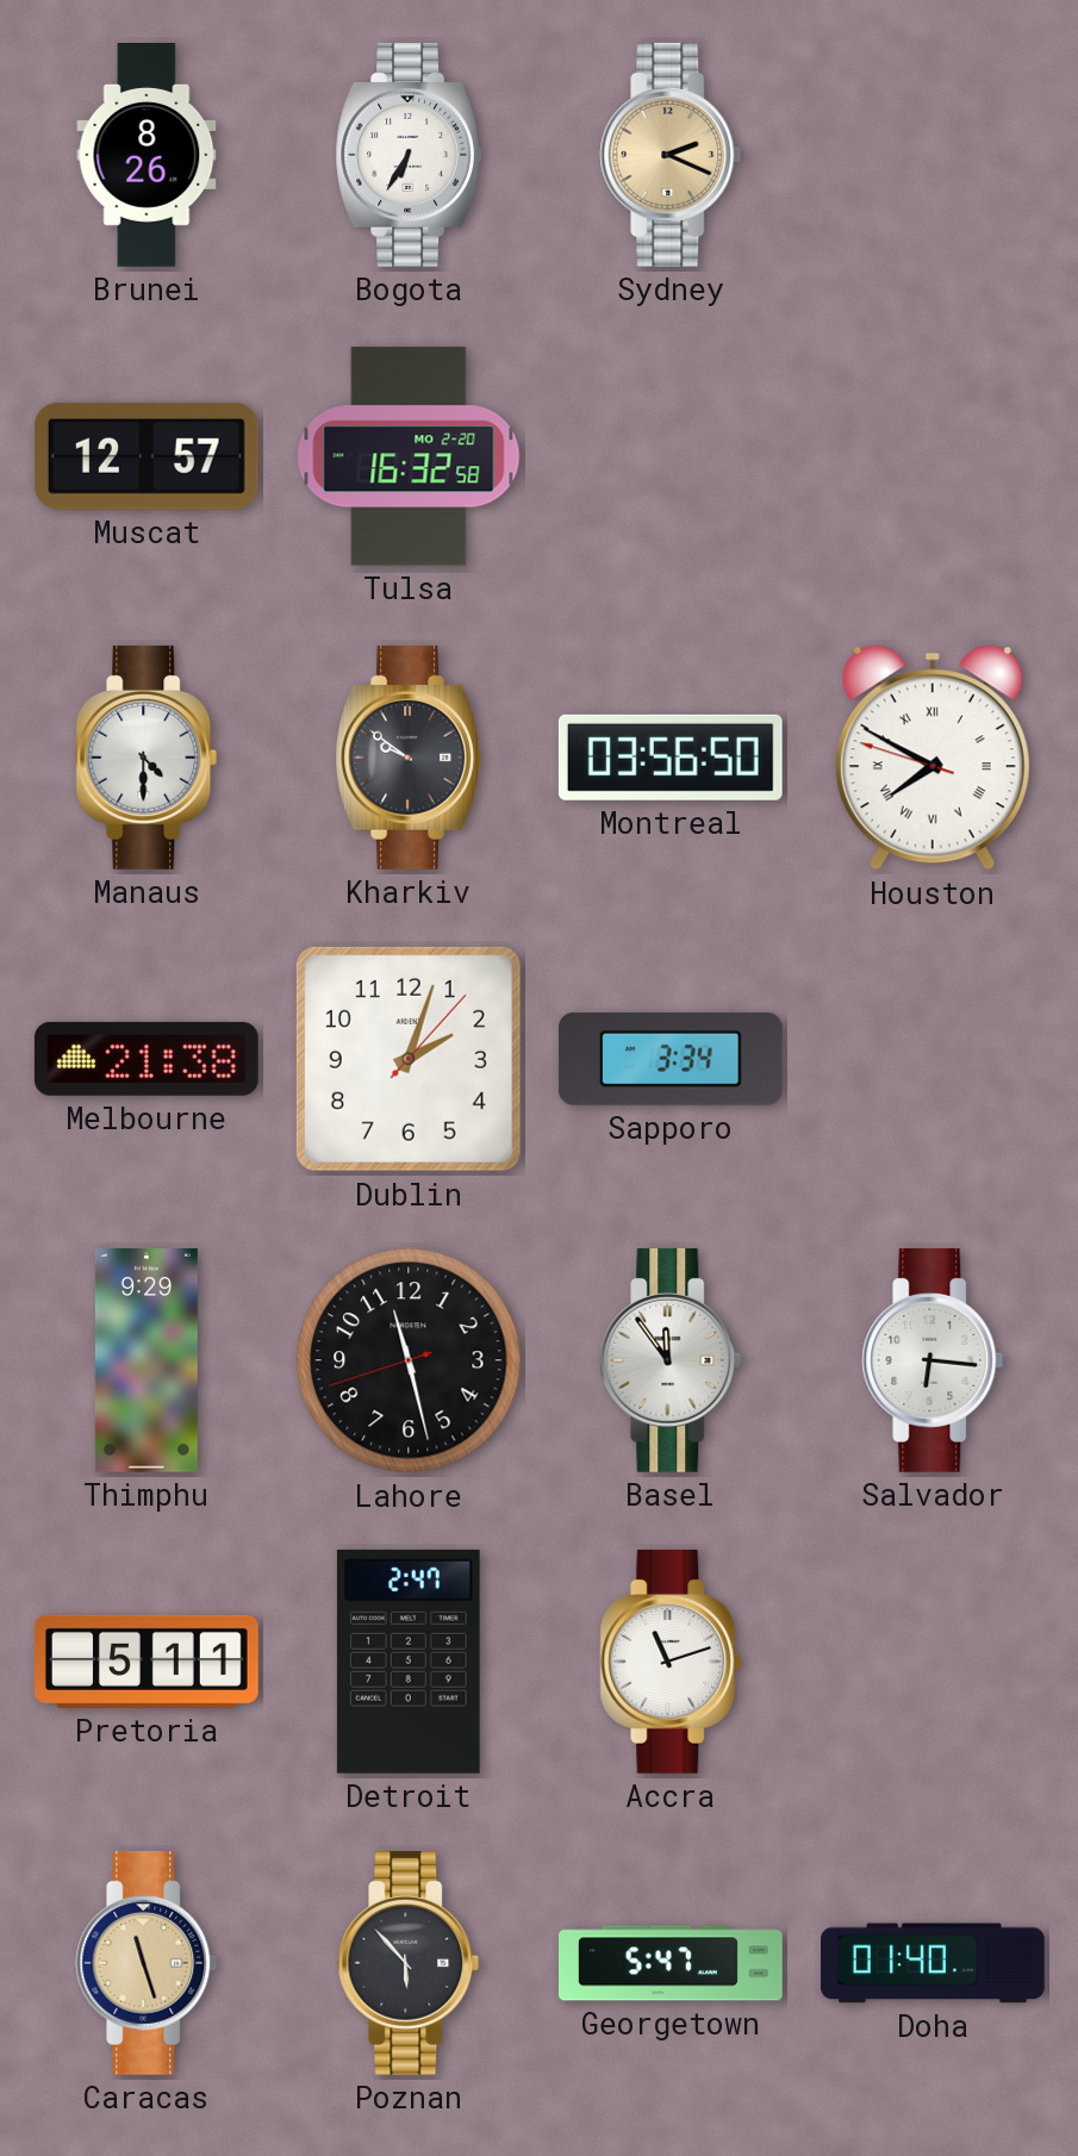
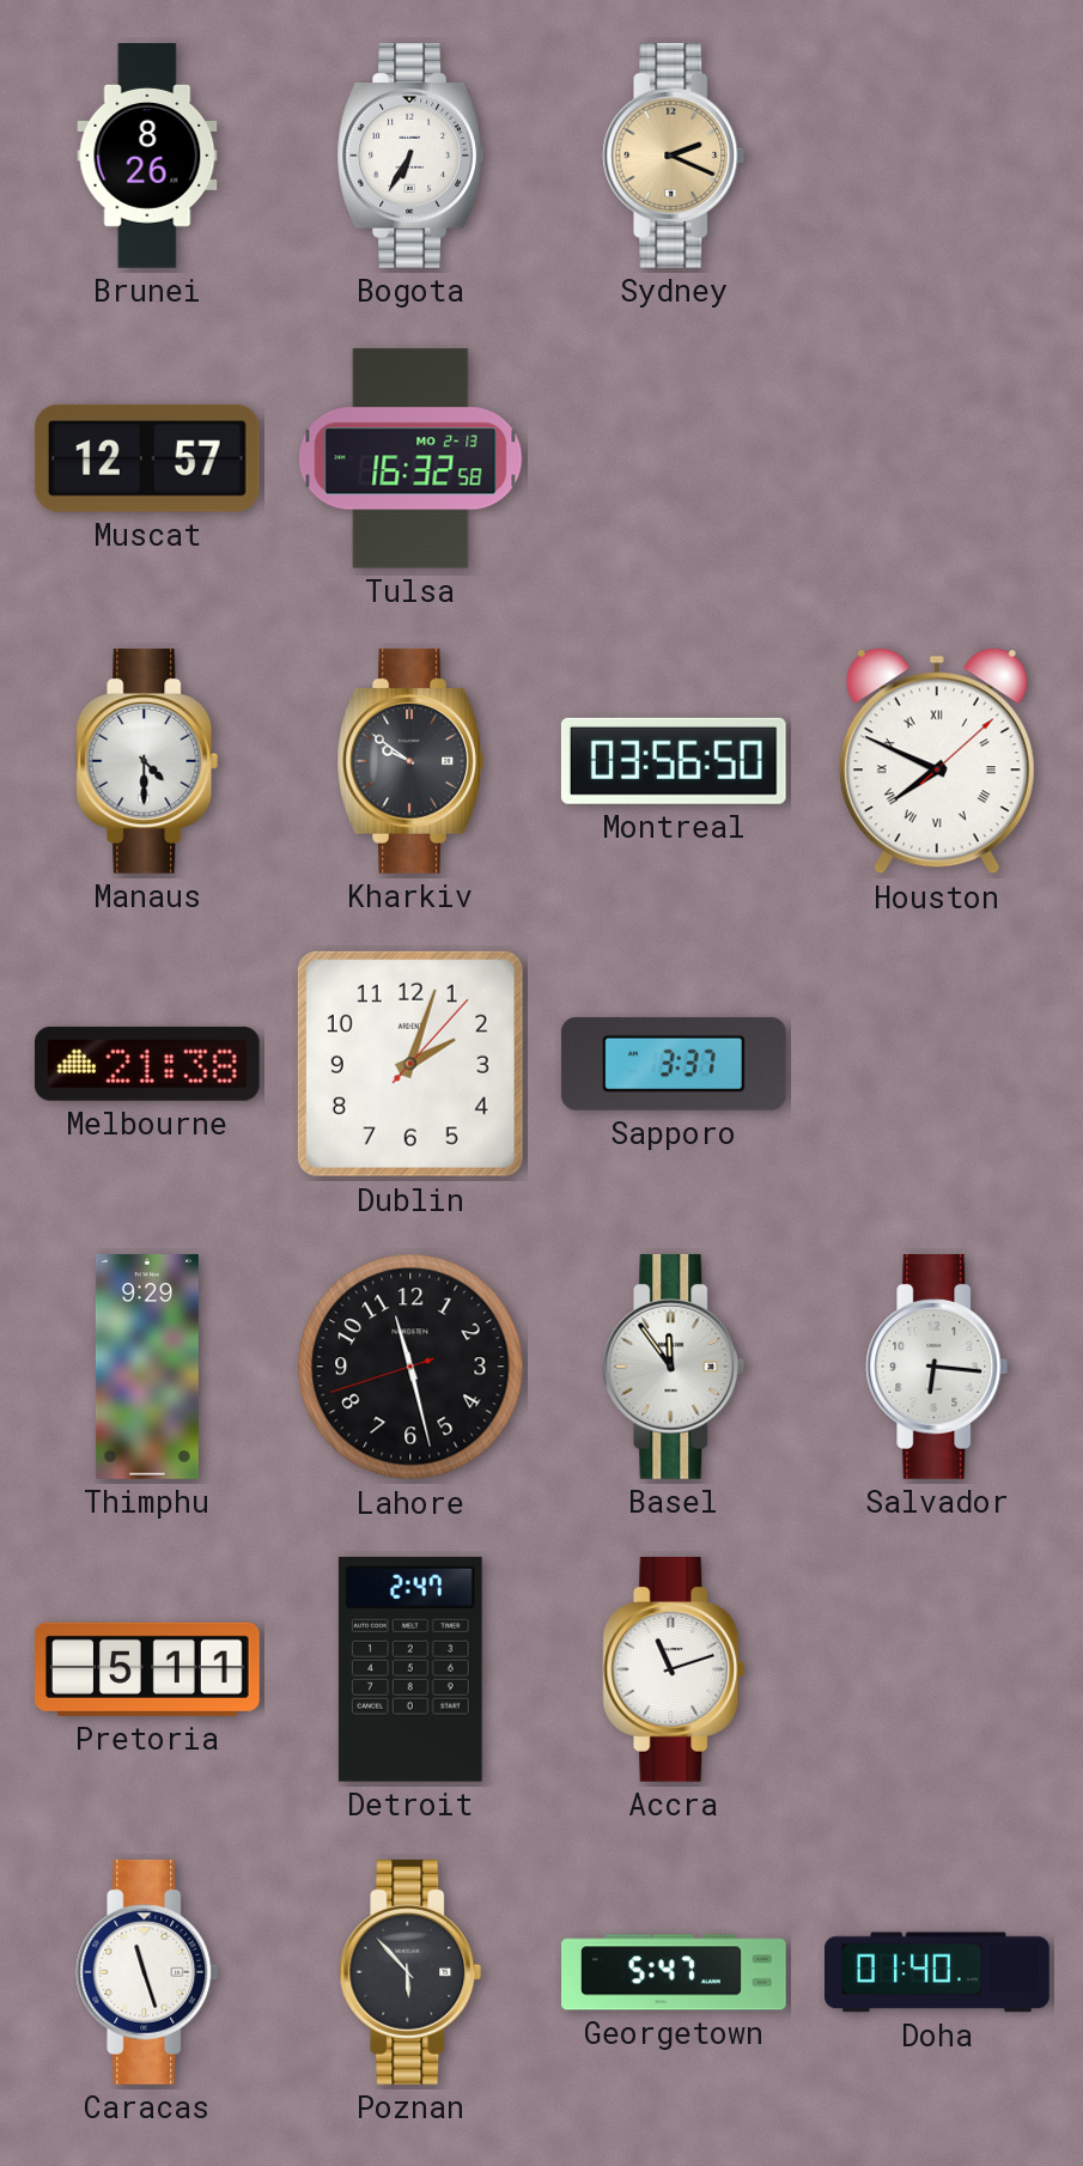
Tulsa date: MO 2-20 -> MO 2-13
Houston: 7:49:48 -> 7:49:08
Sapporo: 3:34 -> 3:37
Caracas dial: champagne -> white
